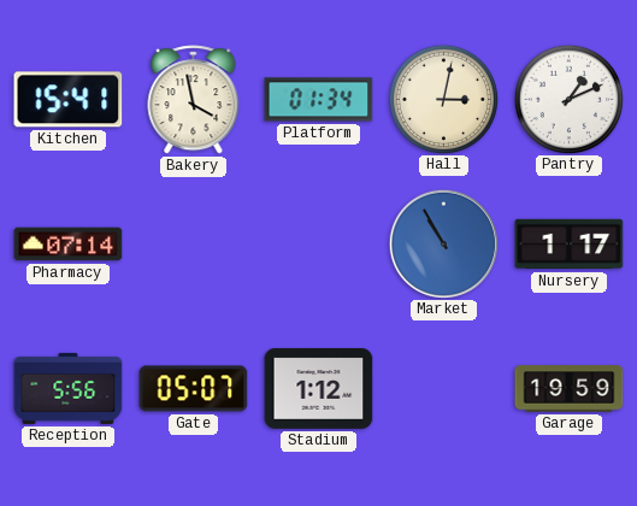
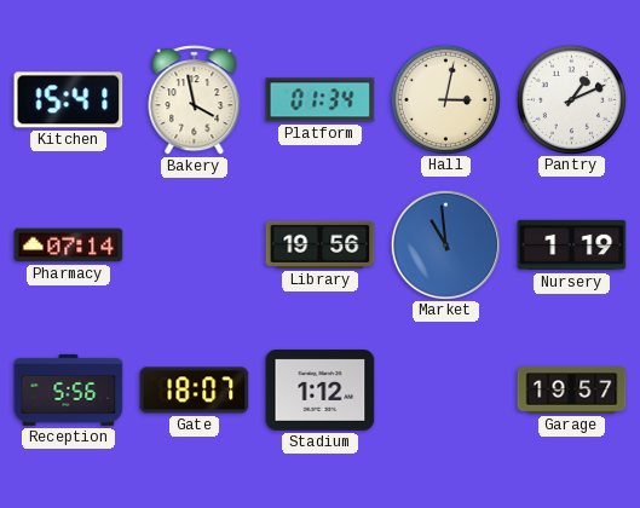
Library: none -> 19:56
Market: 10:55 -> 10:59
Nursery: 1:17 -> 1:19
Gate: 05:07 -> 18:07
Garage: 19:59 -> 19:57
